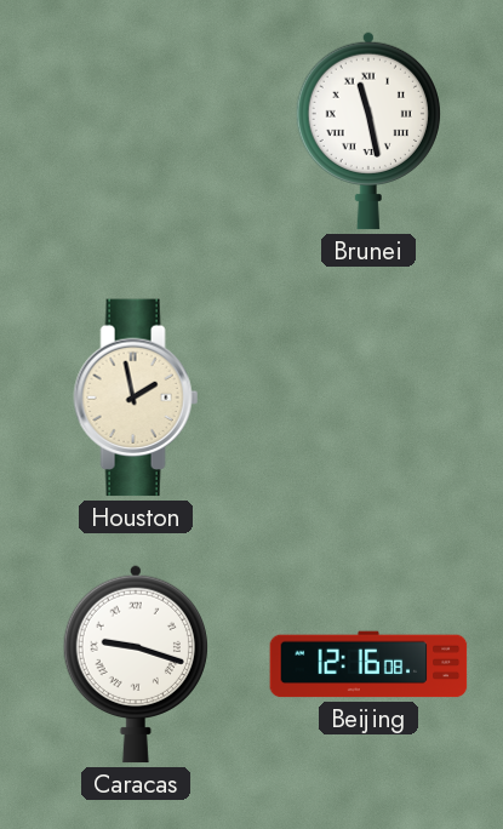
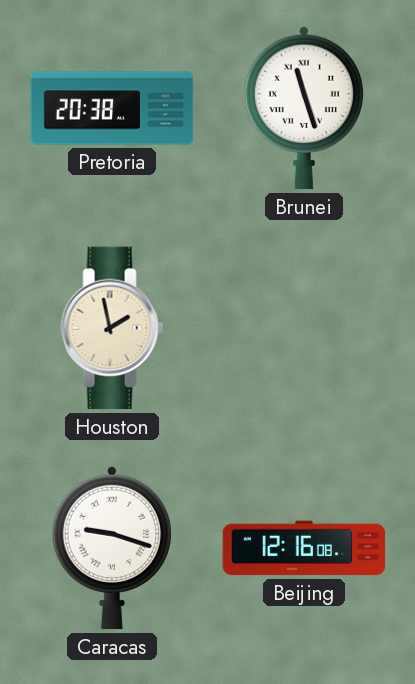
Pretoria: none -> 20:38
Brunei: 11:28 -> 11:27
